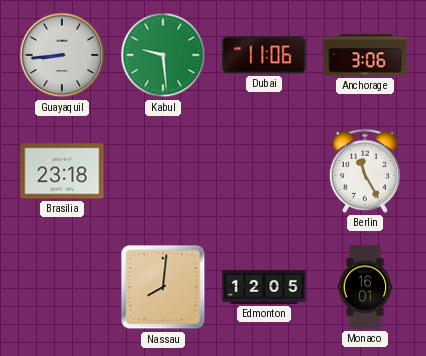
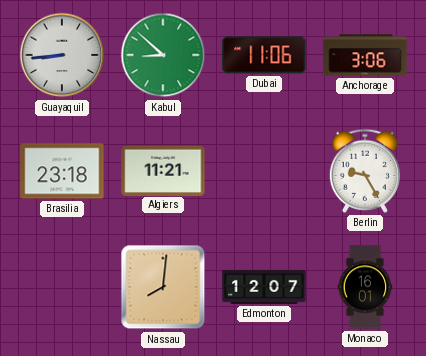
Kabul: 9:29 -> 8:52
Algiers: none -> 11:21
Berlin: 11:25 -> 9:25
Edmonton: 12:05 -> 12:07
